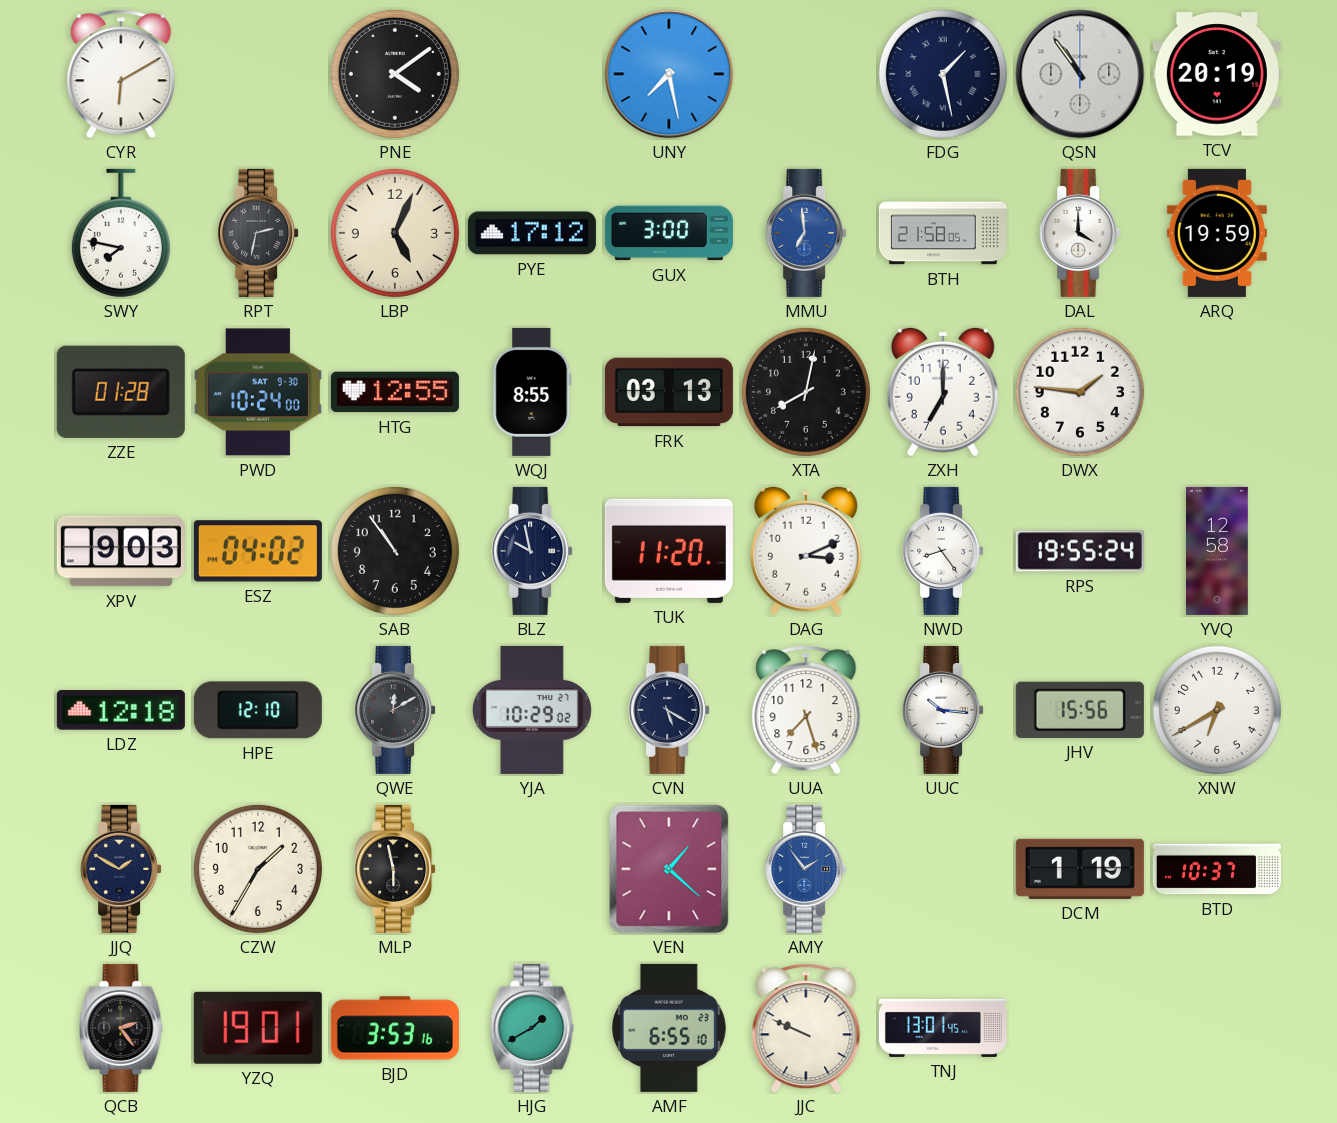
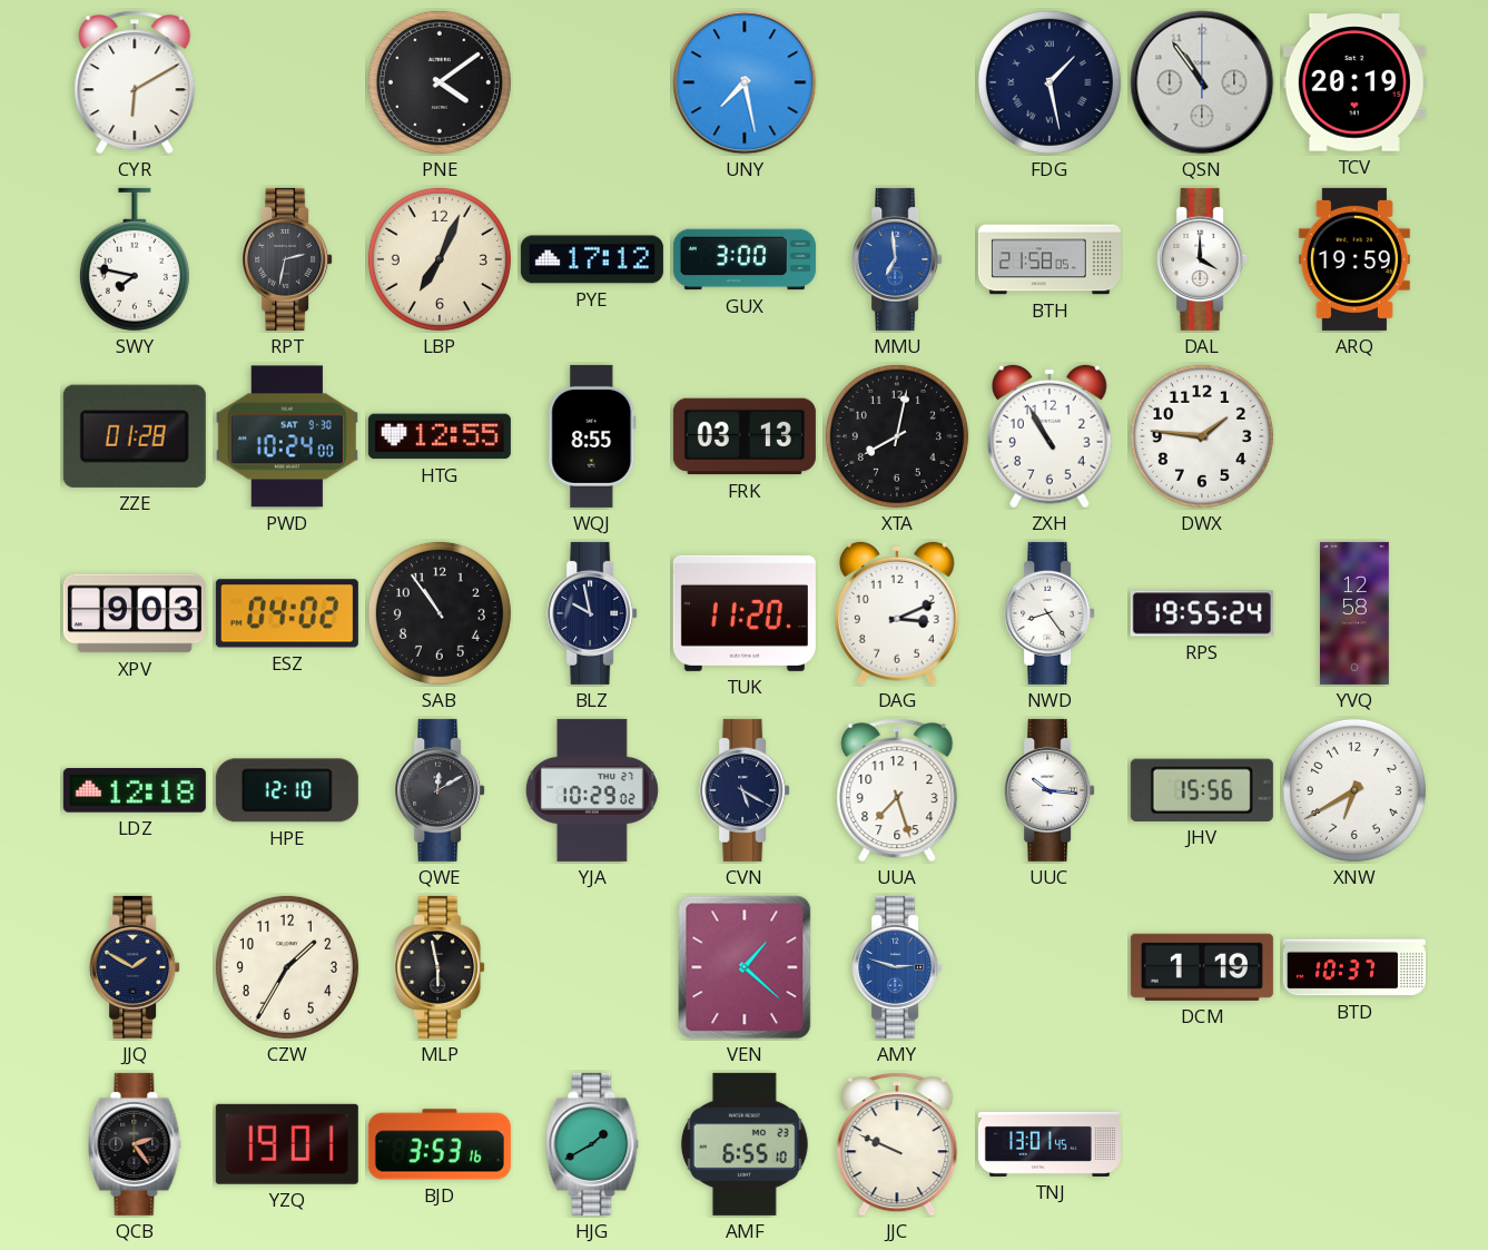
LBP: 5:04 -> 7:04
ZXH: 7:00 -> 10:55
AMY: 1:54 -> 2:48
